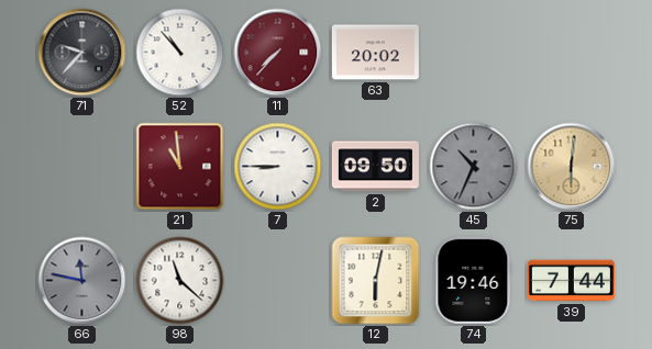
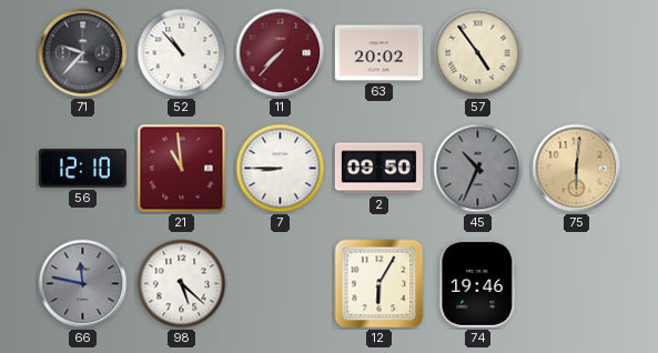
57: none -> 4:54
56: none -> 12:10
98: 11:22 -> 5:22
12: 6:02 -> 6:05
39: 7:44 -> none
